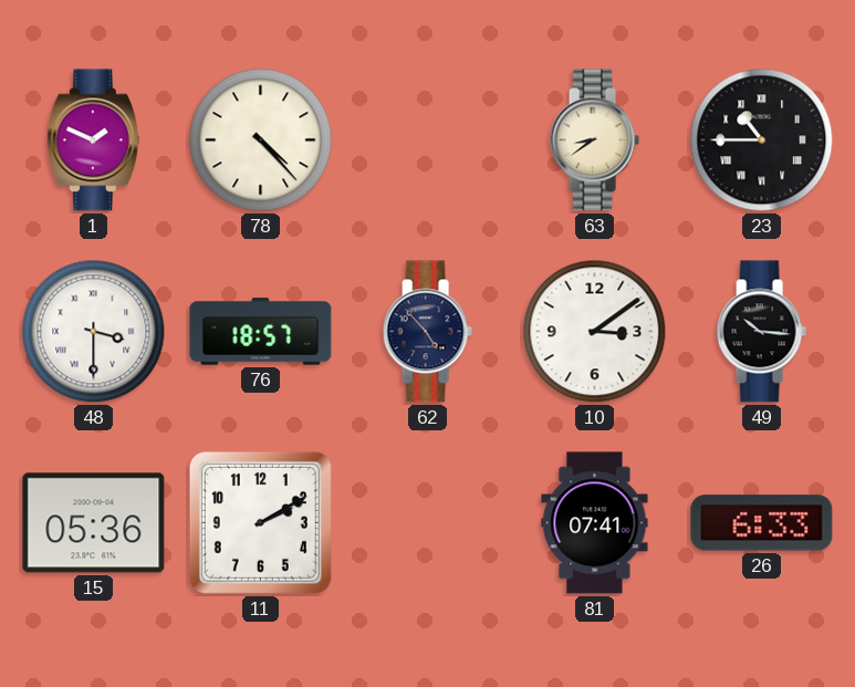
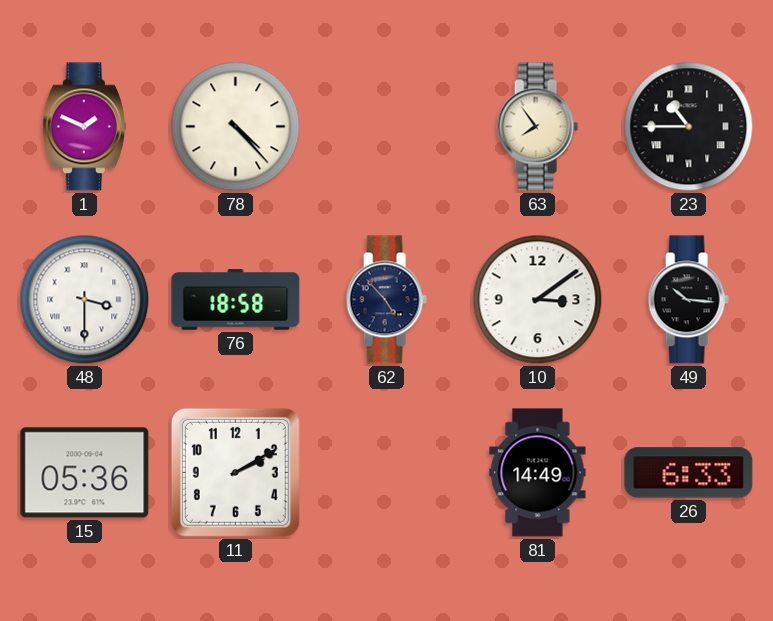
63: 8:39 -> 7:54
76: 18:57 -> 18:58
81: 07:41 -> 14:49
